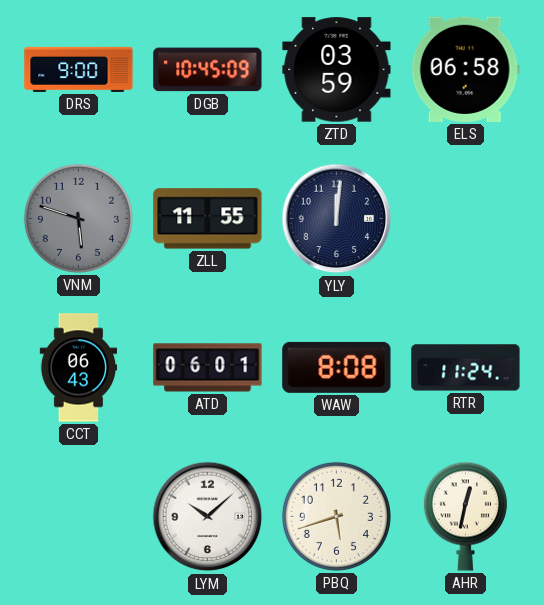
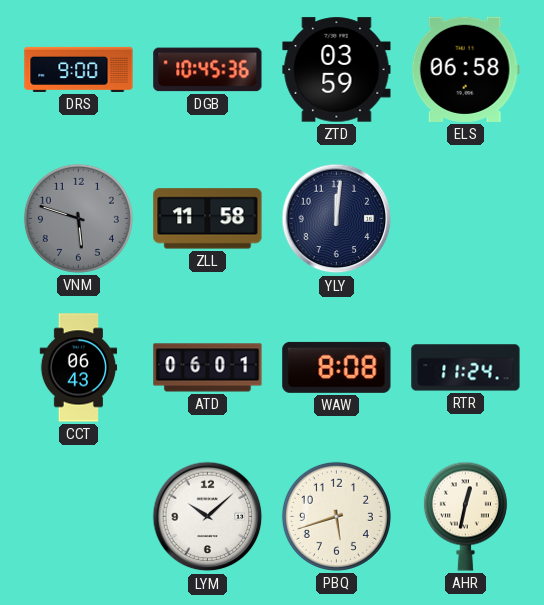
DGB: 10:45:09 -> 10:45:36
ZLL: 11:55 -> 11:58
